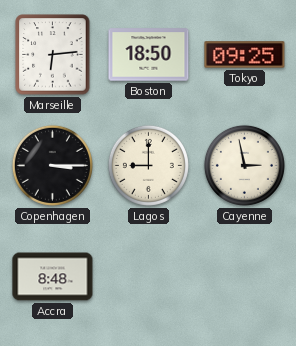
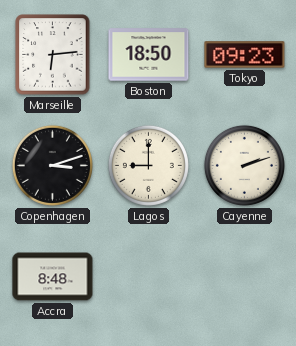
Tokyo: 09:25 -> 09:23
Copenhagen: 3:15 -> 3:12
Cayenne: 2:58 -> 2:12
